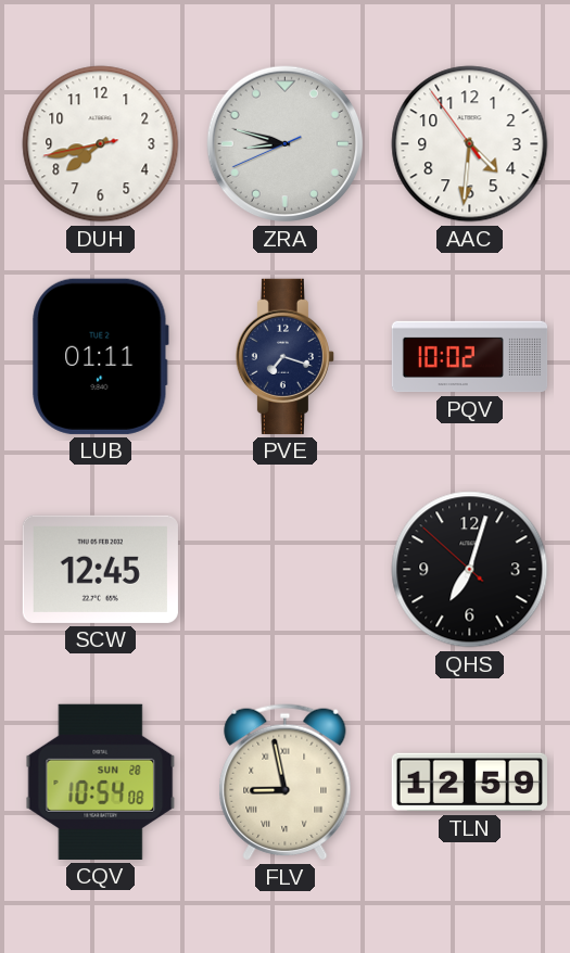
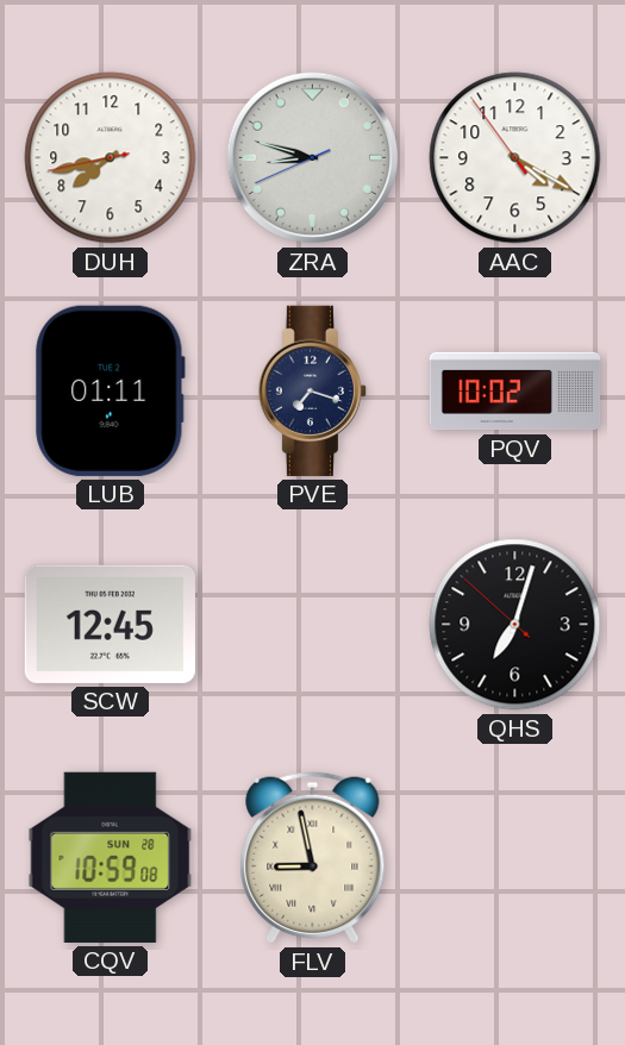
AAC: 4:30 -> 4:19
CQV: 10:54 -> 10:59
TLN: 12:59 -> none
